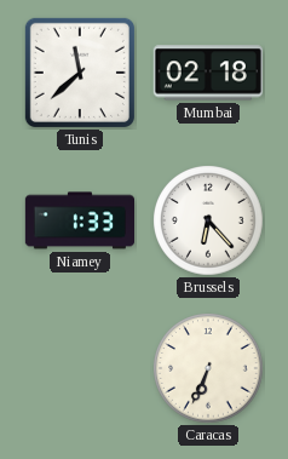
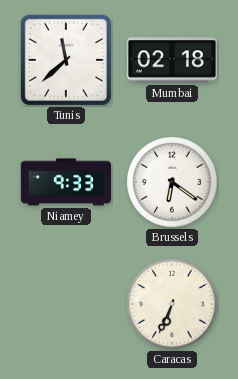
Niamey: 1:33 -> 9:33
Brussels: 6:23 -> 6:21
